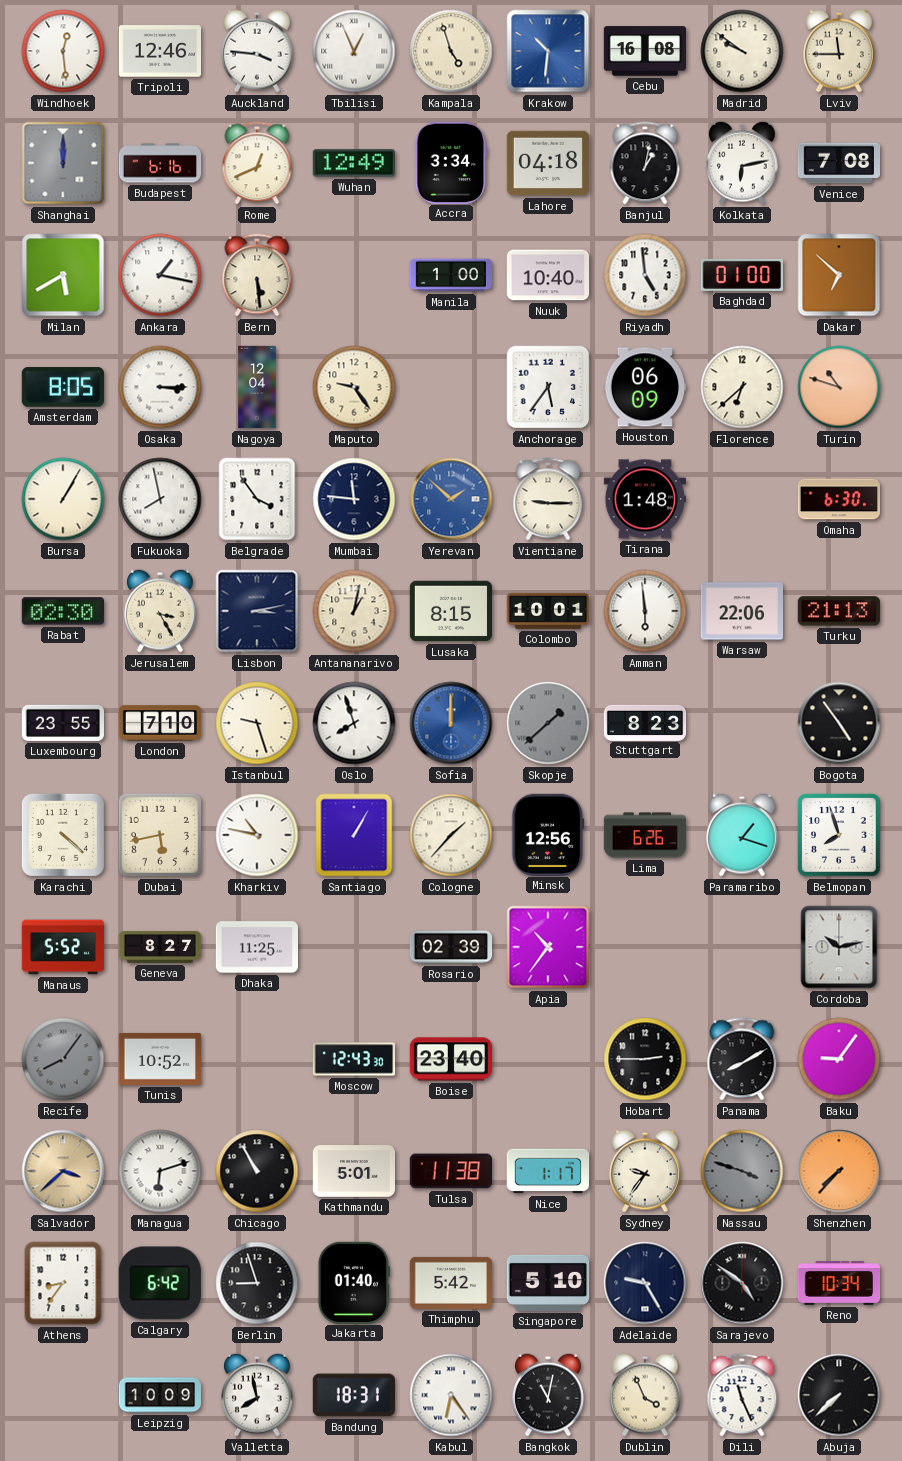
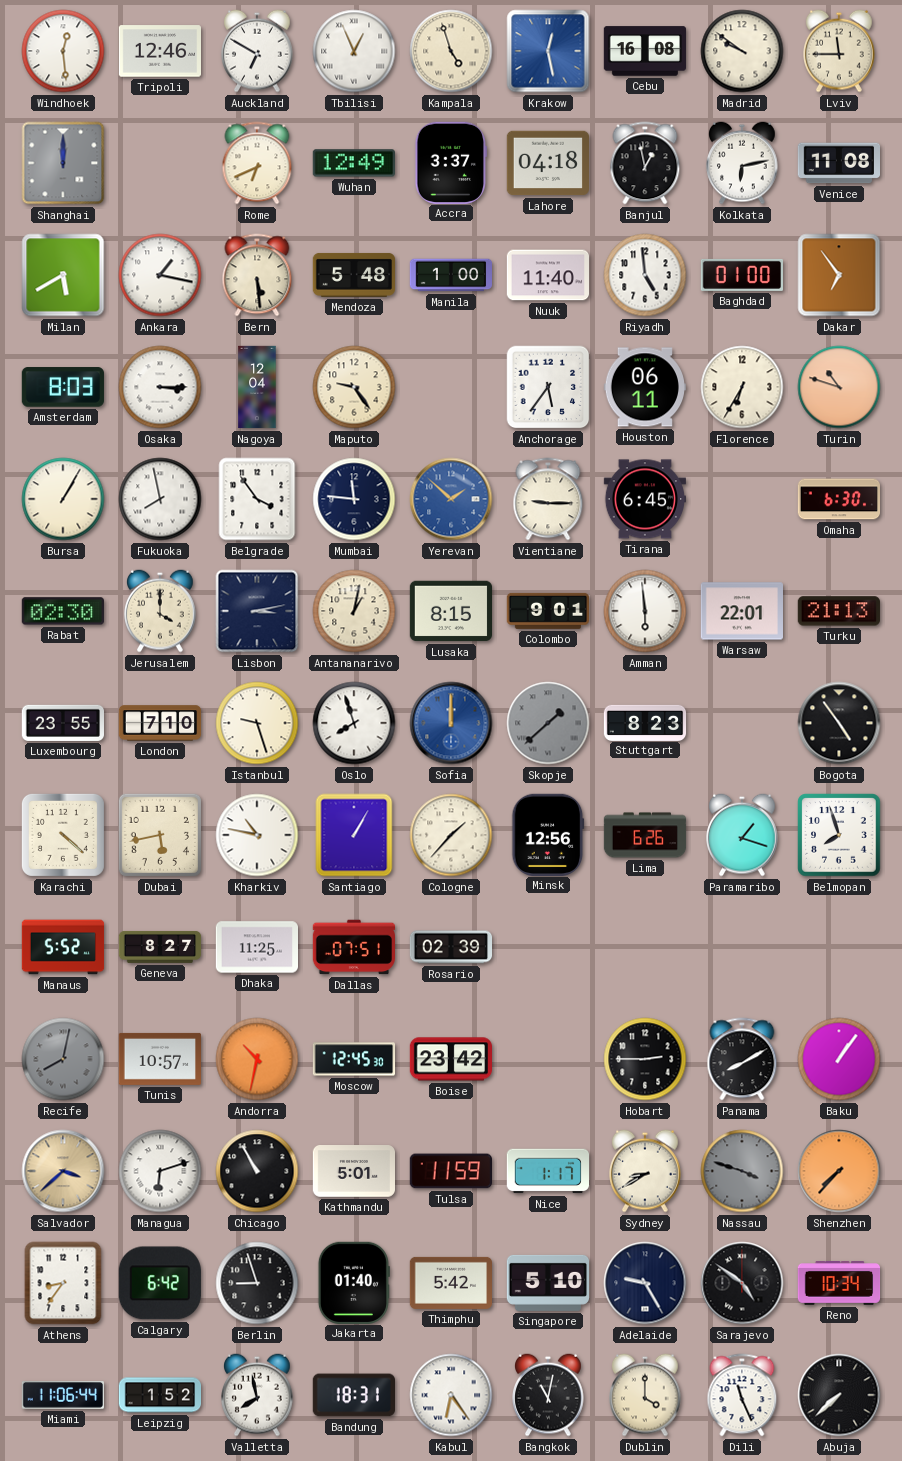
Auckland: 3:46 -> 6:50
Krakow: 10:31 -> 12:28
Budapest: 6:16 -> none
Rome: 12:41 -> 6:41
Accra: 3:34 -> 3:37
Banjul: 1:02 -> 12:58
Venice: 7:08 -> 11:08
Mendoza: none -> 5:48
Nuuk: 10:40 -> 11:40
Dakar: 6:52 -> 6:54
Amsterdam: 8:05 -> 8:03
Houston: 06:09 -> 06:11
Florence: 6:38 -> 6:35
Tirana: 1:48 -> 6:45
Jerusalem: 3:25 -> 4:00
Colombo: 10:01 -> 9:01
Warsaw: 22:06 -> 22:01
Dallas: none -> 07:51
Apia: 10:36 -> none
Cordoba: 10:13 -> none
Recife: 8:06 -> 8:02
Tunis: 10:52 -> 10:57
Andorra: none -> 10:32
Moscow: 12:43 -> 12:45
Boise: 23:40 -> 23:42
Baku: 9:06 -> 1:06
Tulsa: 11:38 -> 11:59
Sydney: 9:36 -> 8:40
Miami: none -> 11:06
Leipzig: 10:09 -> 1:52
Dublin: 3:56 -> 4:00
